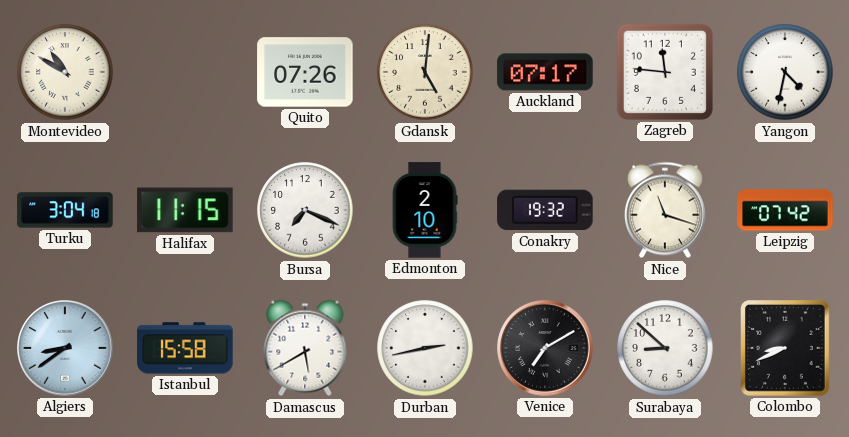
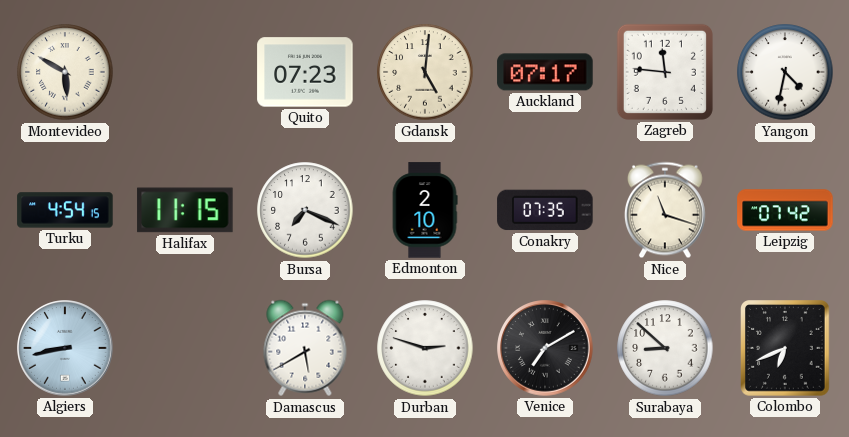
Montevideo: 10:50 -> 5:50
Quito: 07:26 -> 07:23
Turku: 3:04 -> 4:54
Conakry: 19:32 -> 07:35
Algiers: 8:39 -> 8:43
Istanbul: 15:58 -> none
Durban: 2:43 -> 2:48
Colombo: 8:41 -> 6:41
